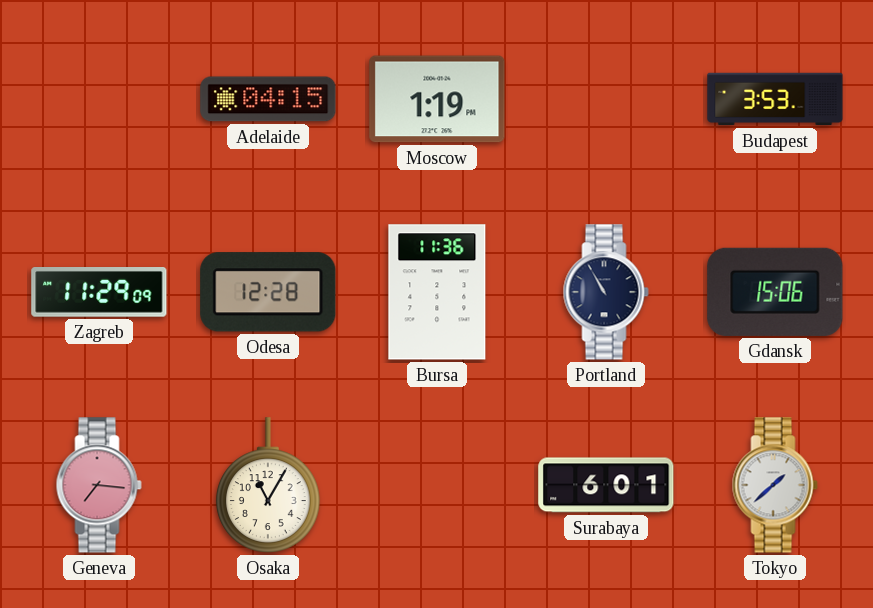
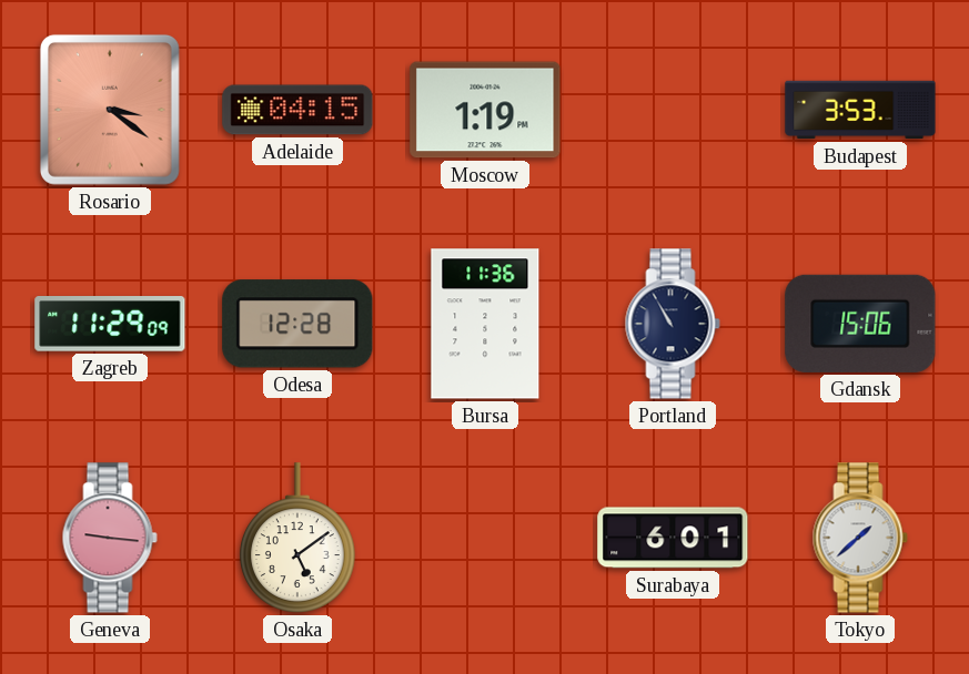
Rosario: none -> 3:21
Geneva: 7:16 -> 9:16
Osaka: 11:05 -> 5:09
